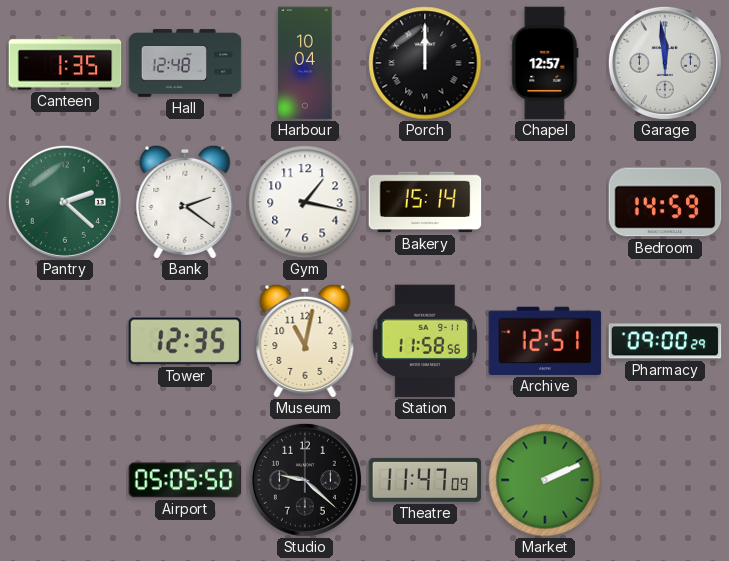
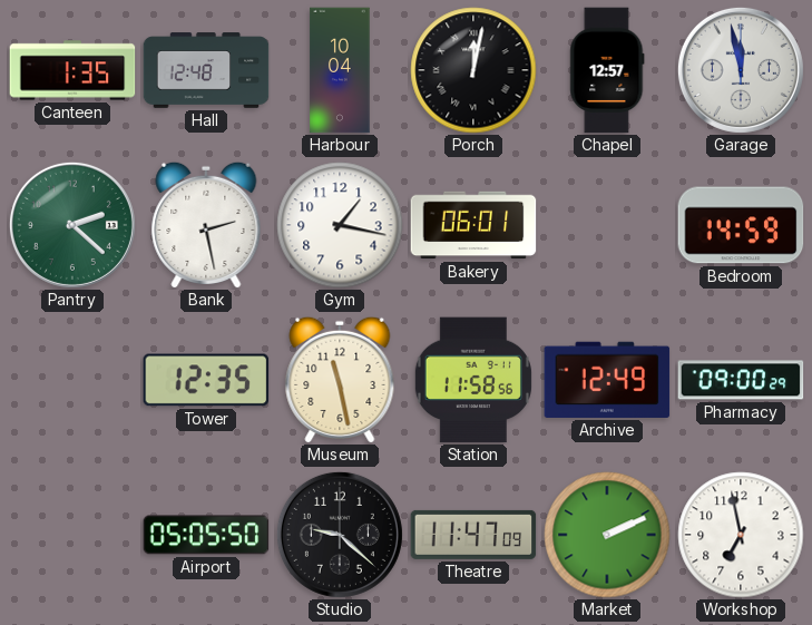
Porch: 12:00 -> 12:02
Garage: 11:59 -> 11:58
Bank: 2:21 -> 2:28
Bakery: 15:14 -> 06:01
Museum: 11:02 -> 11:28
Archive: 12:51 -> 12:49
Workshop: none -> 6:58
